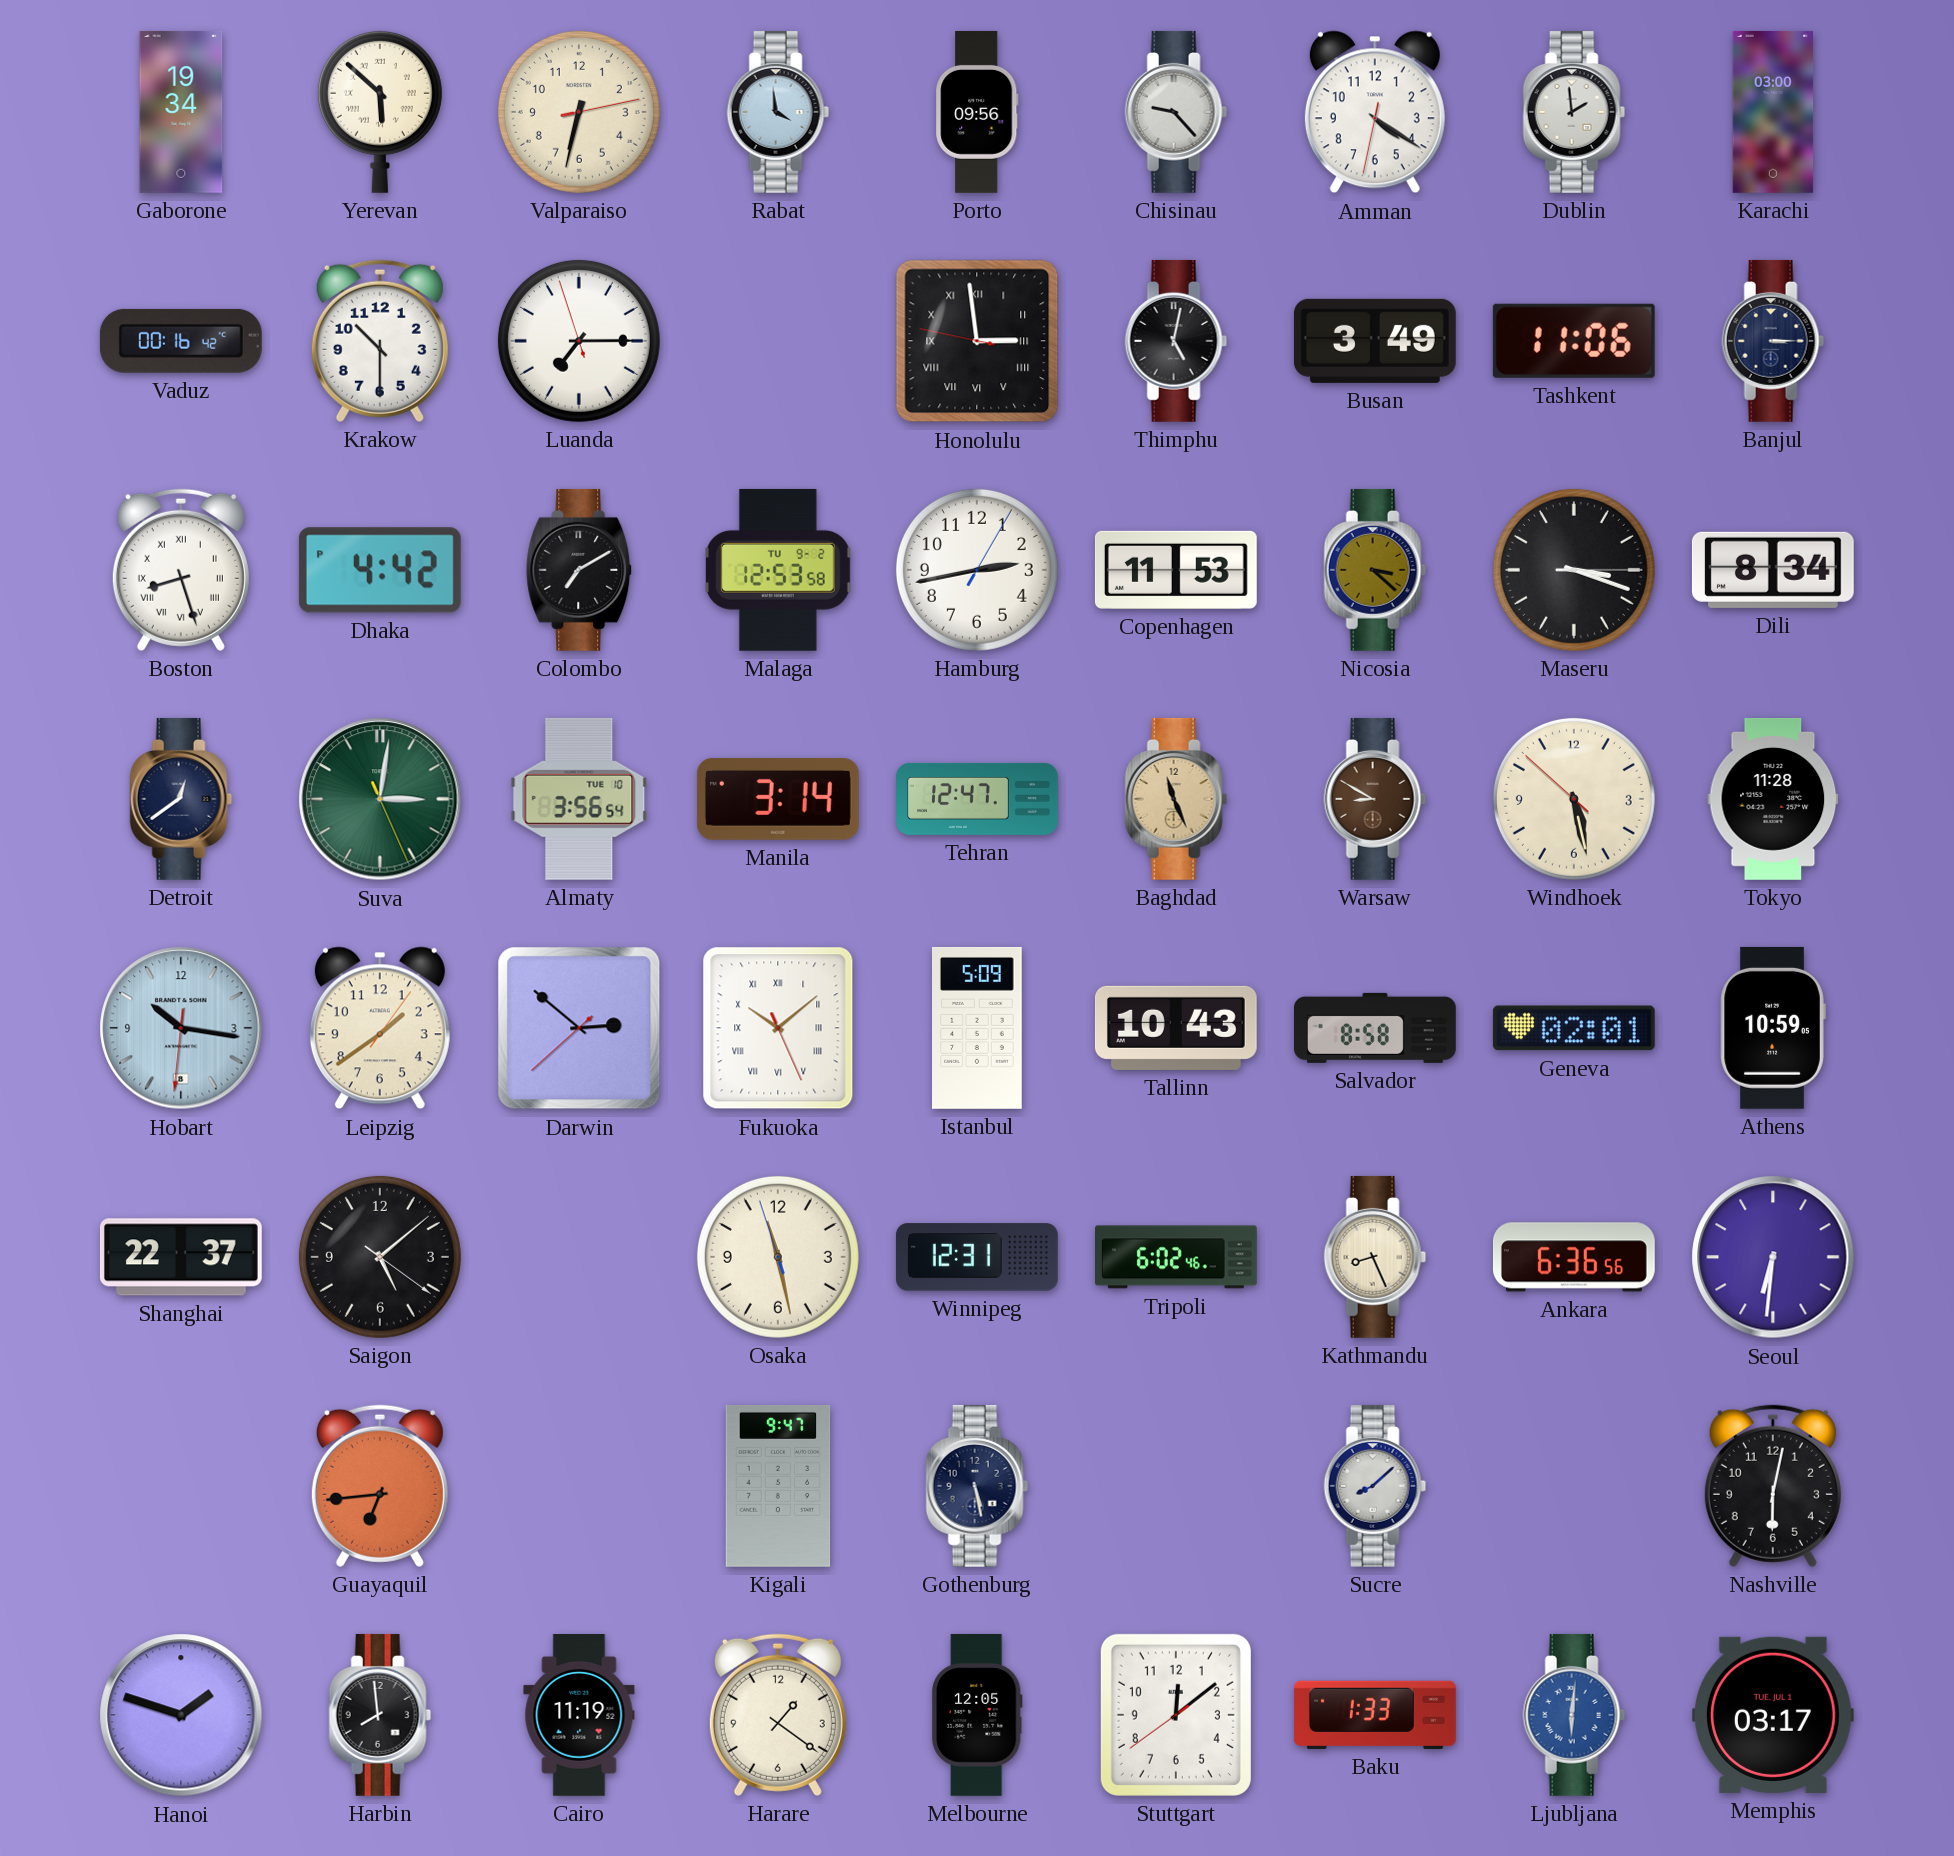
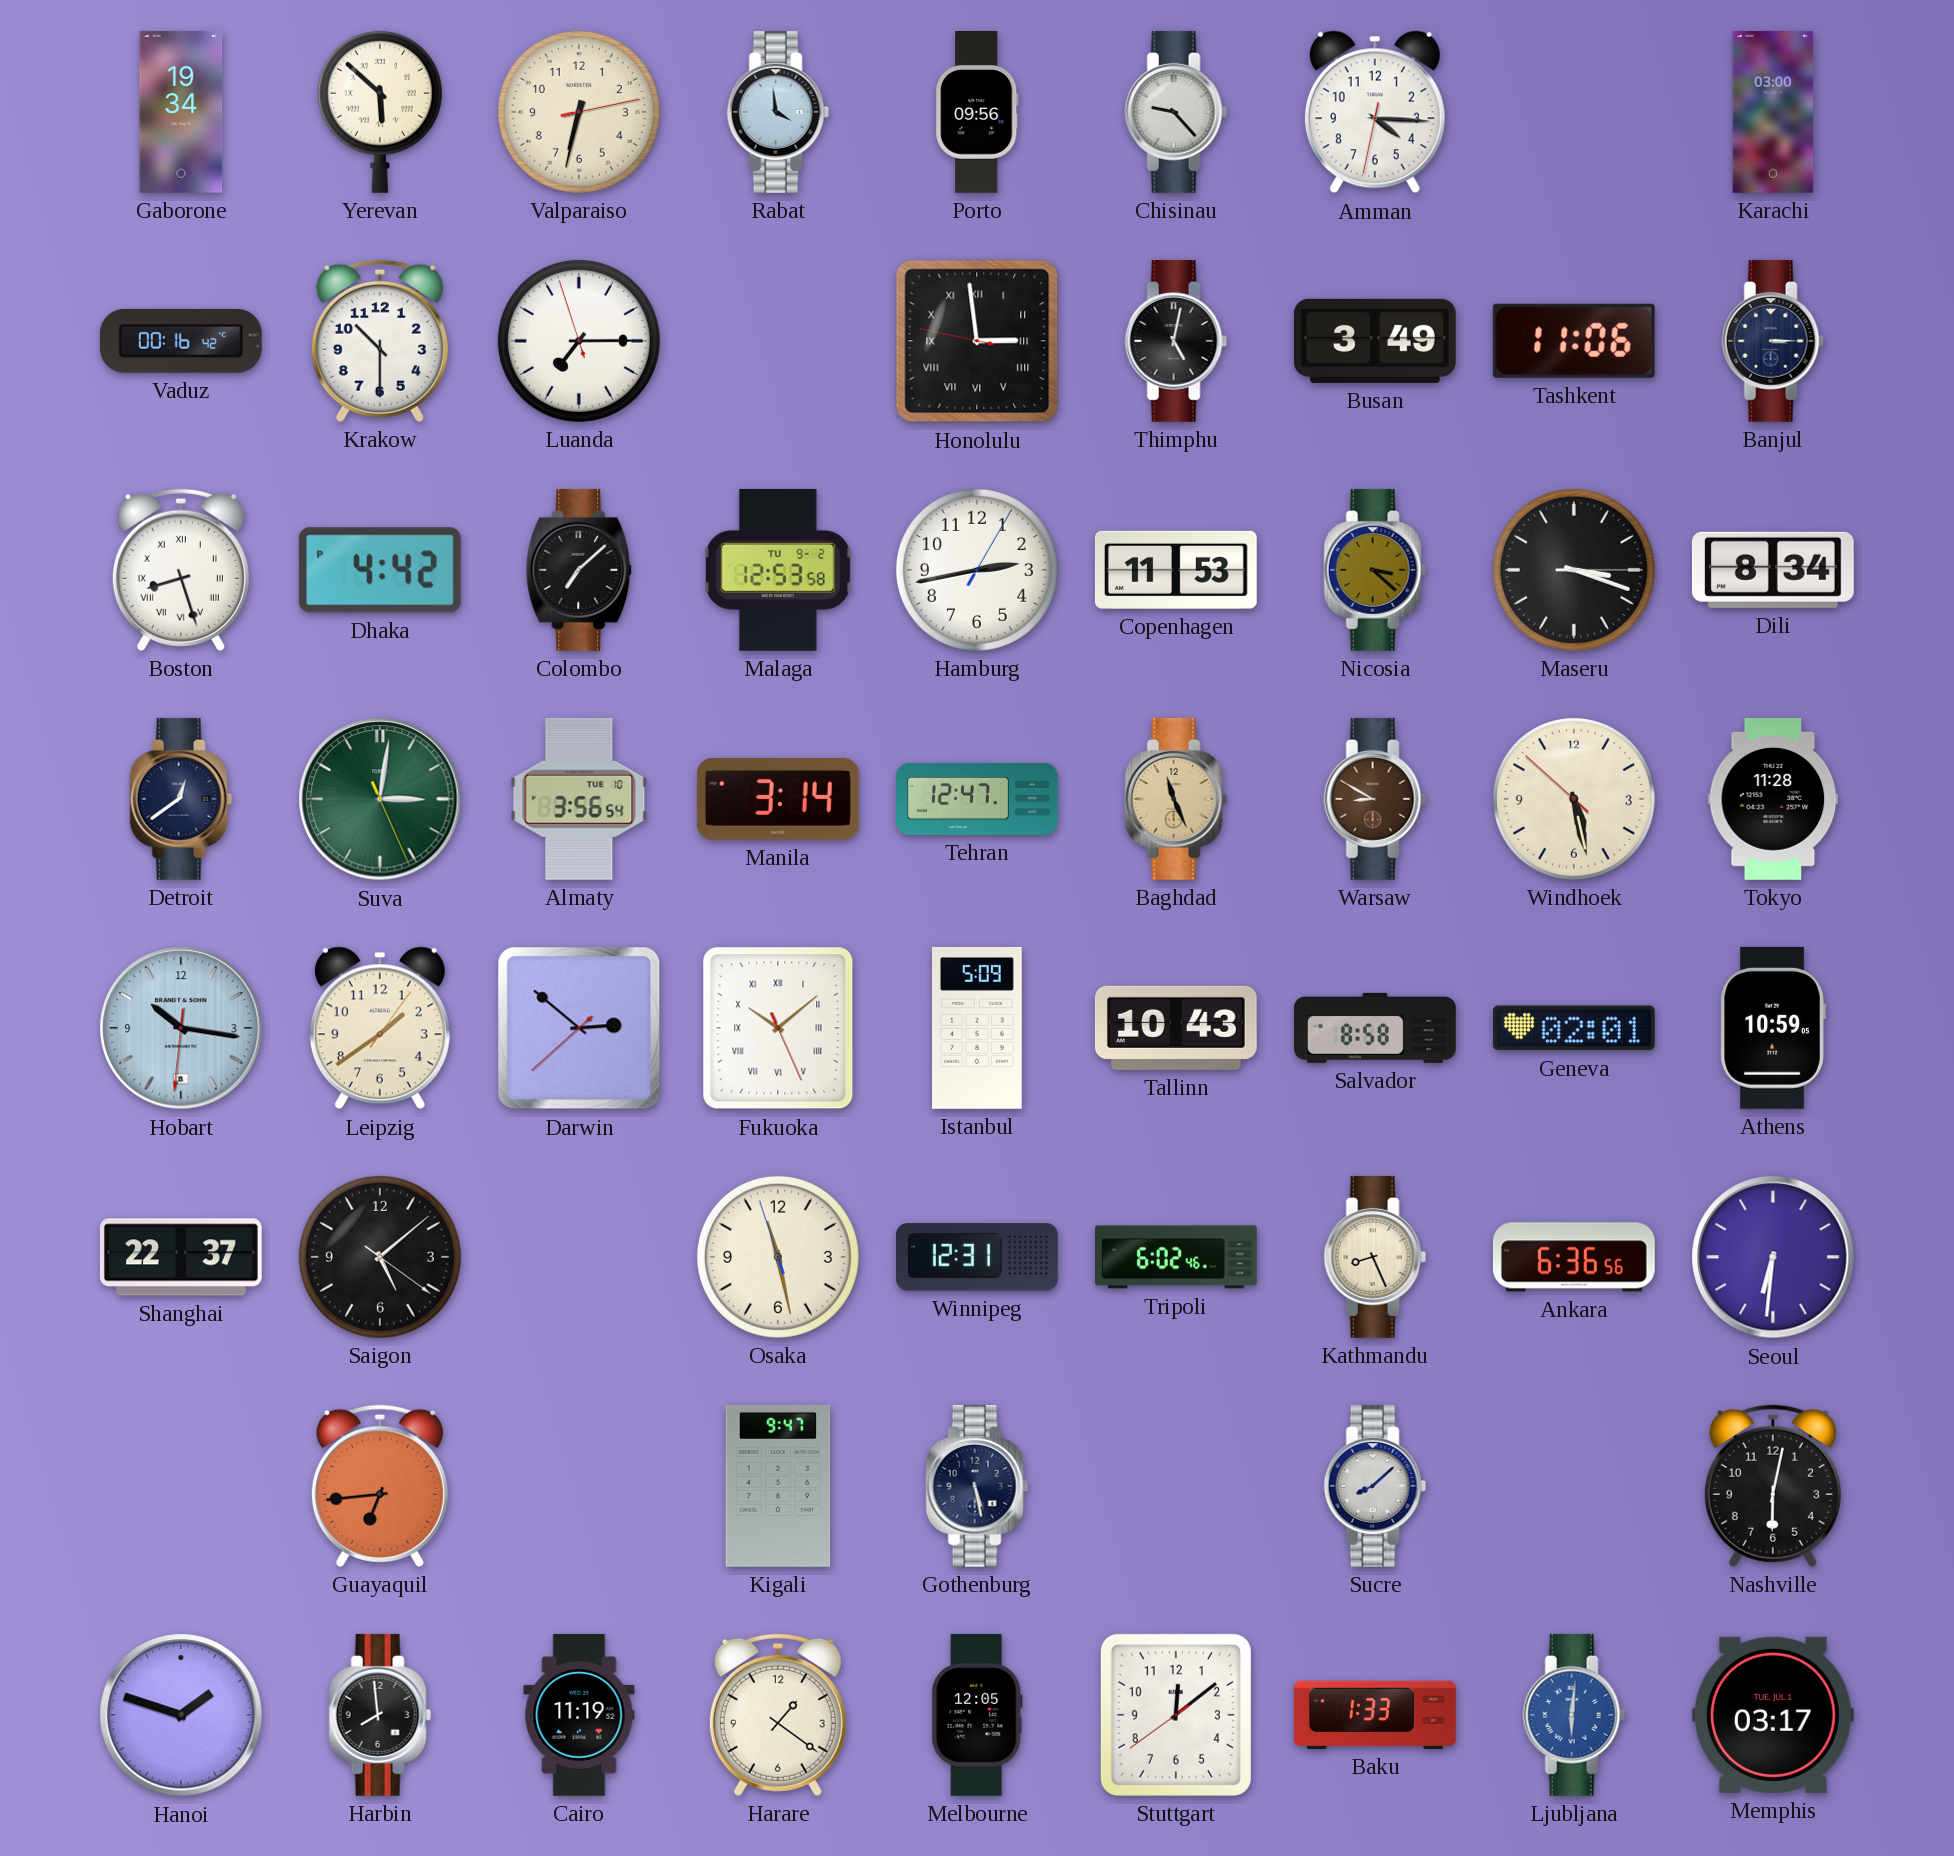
Amman: 4:20 -> 4:15
Dublin: 1:59 -> none
Colombo: 7:10 -> 7:08
